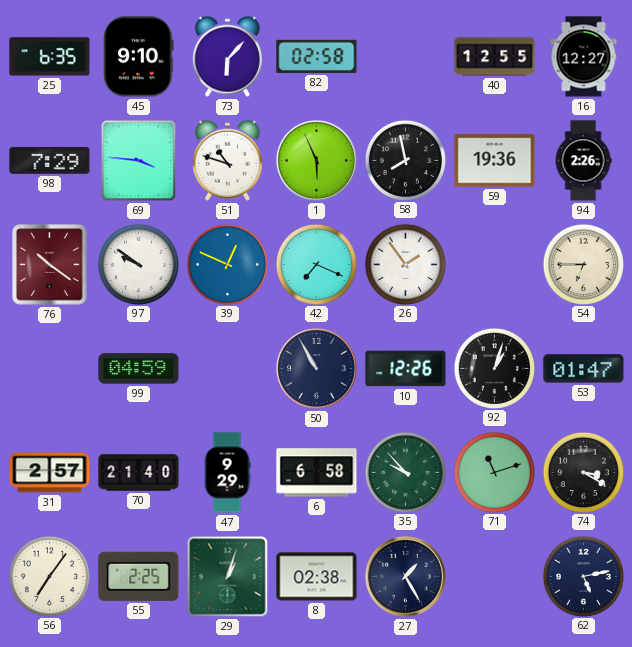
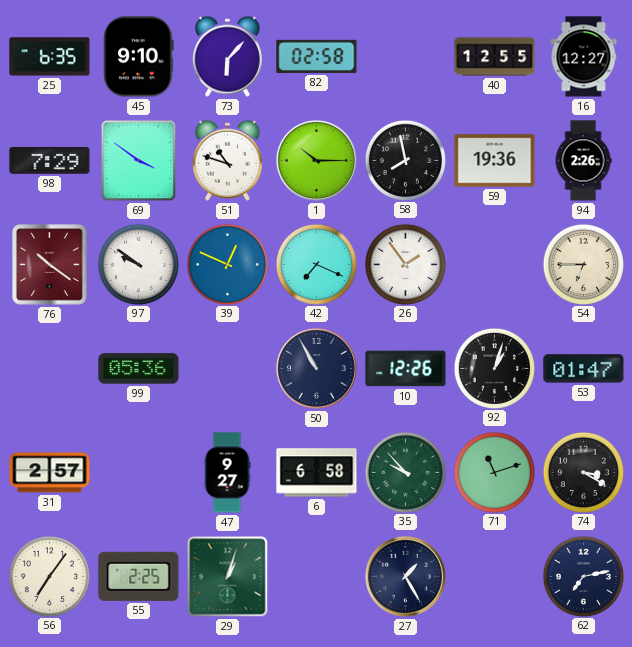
69: 3:46 -> 3:51
1: 5:56 -> 10:15
99: 04:59 -> 05:36
70: 21:40 -> none
47: 9:29 -> 9:27
8: 02:38 -> none
62: 5:13 -> 7:13
